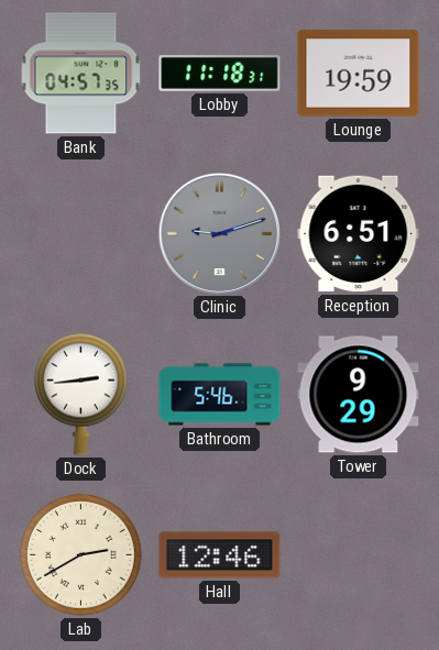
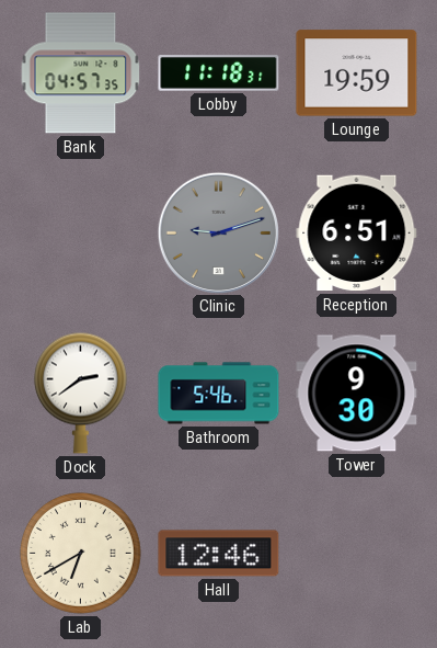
Dock: 2:44 -> 2:39
Tower: 9:29 -> 9:30
Lab: 2:40 -> 6:40
